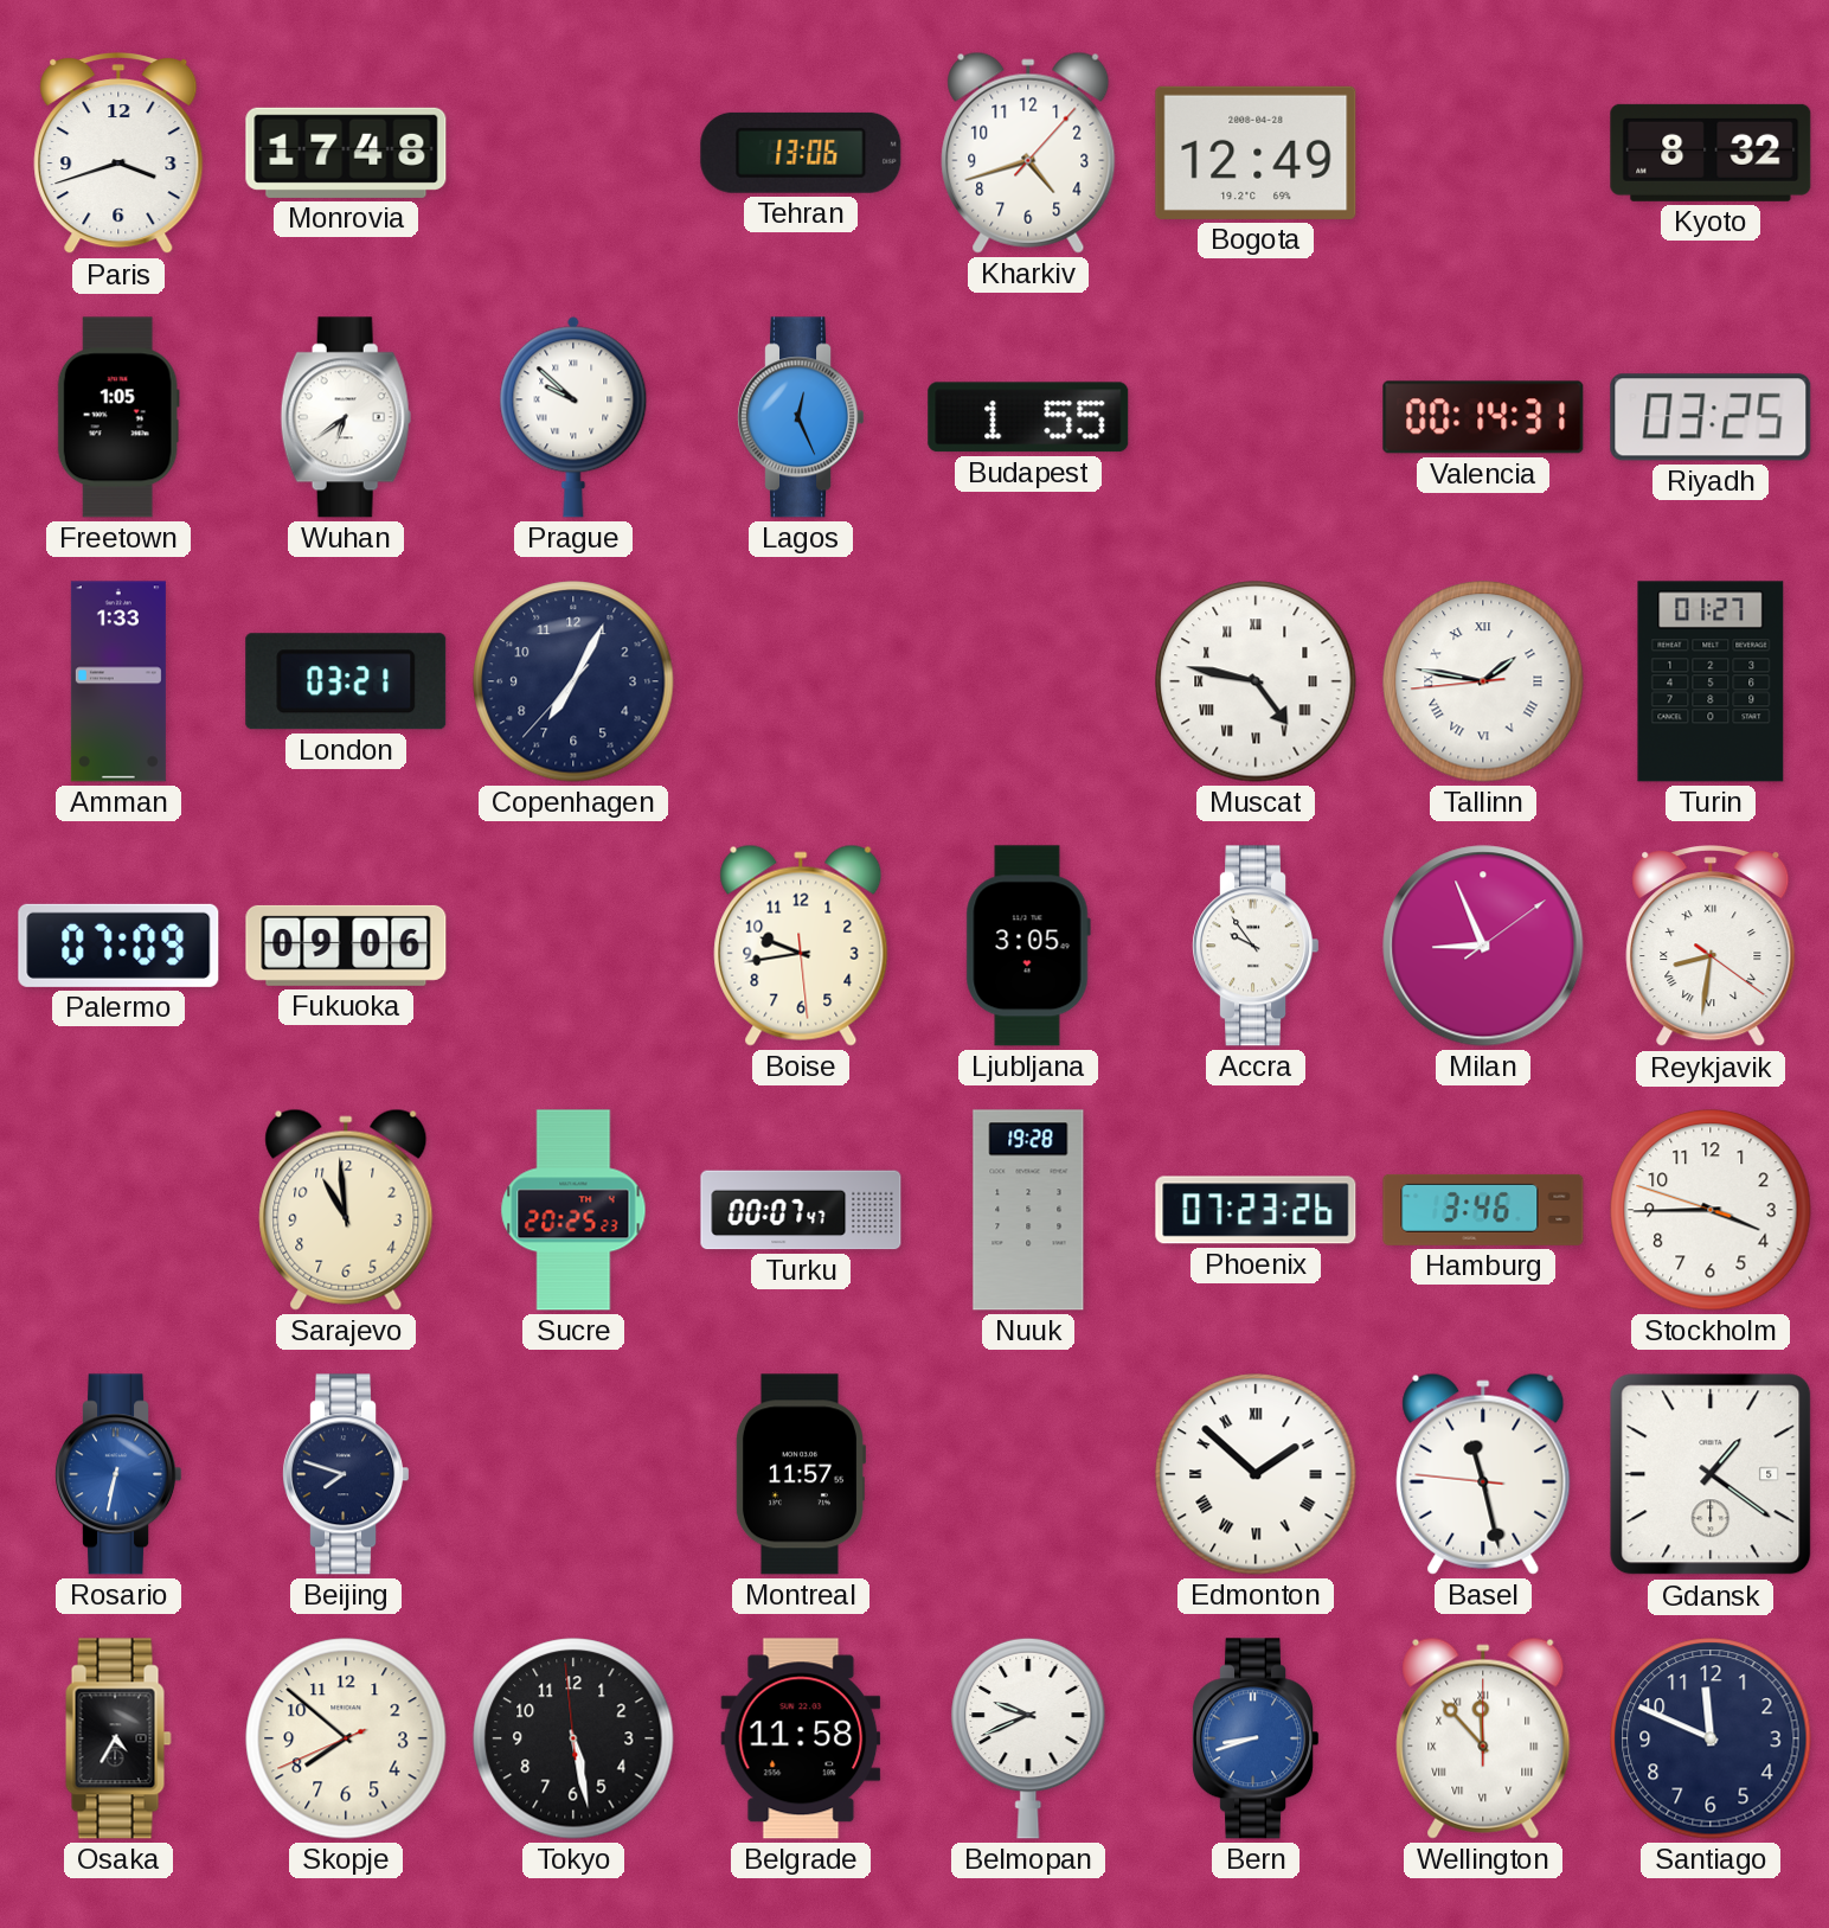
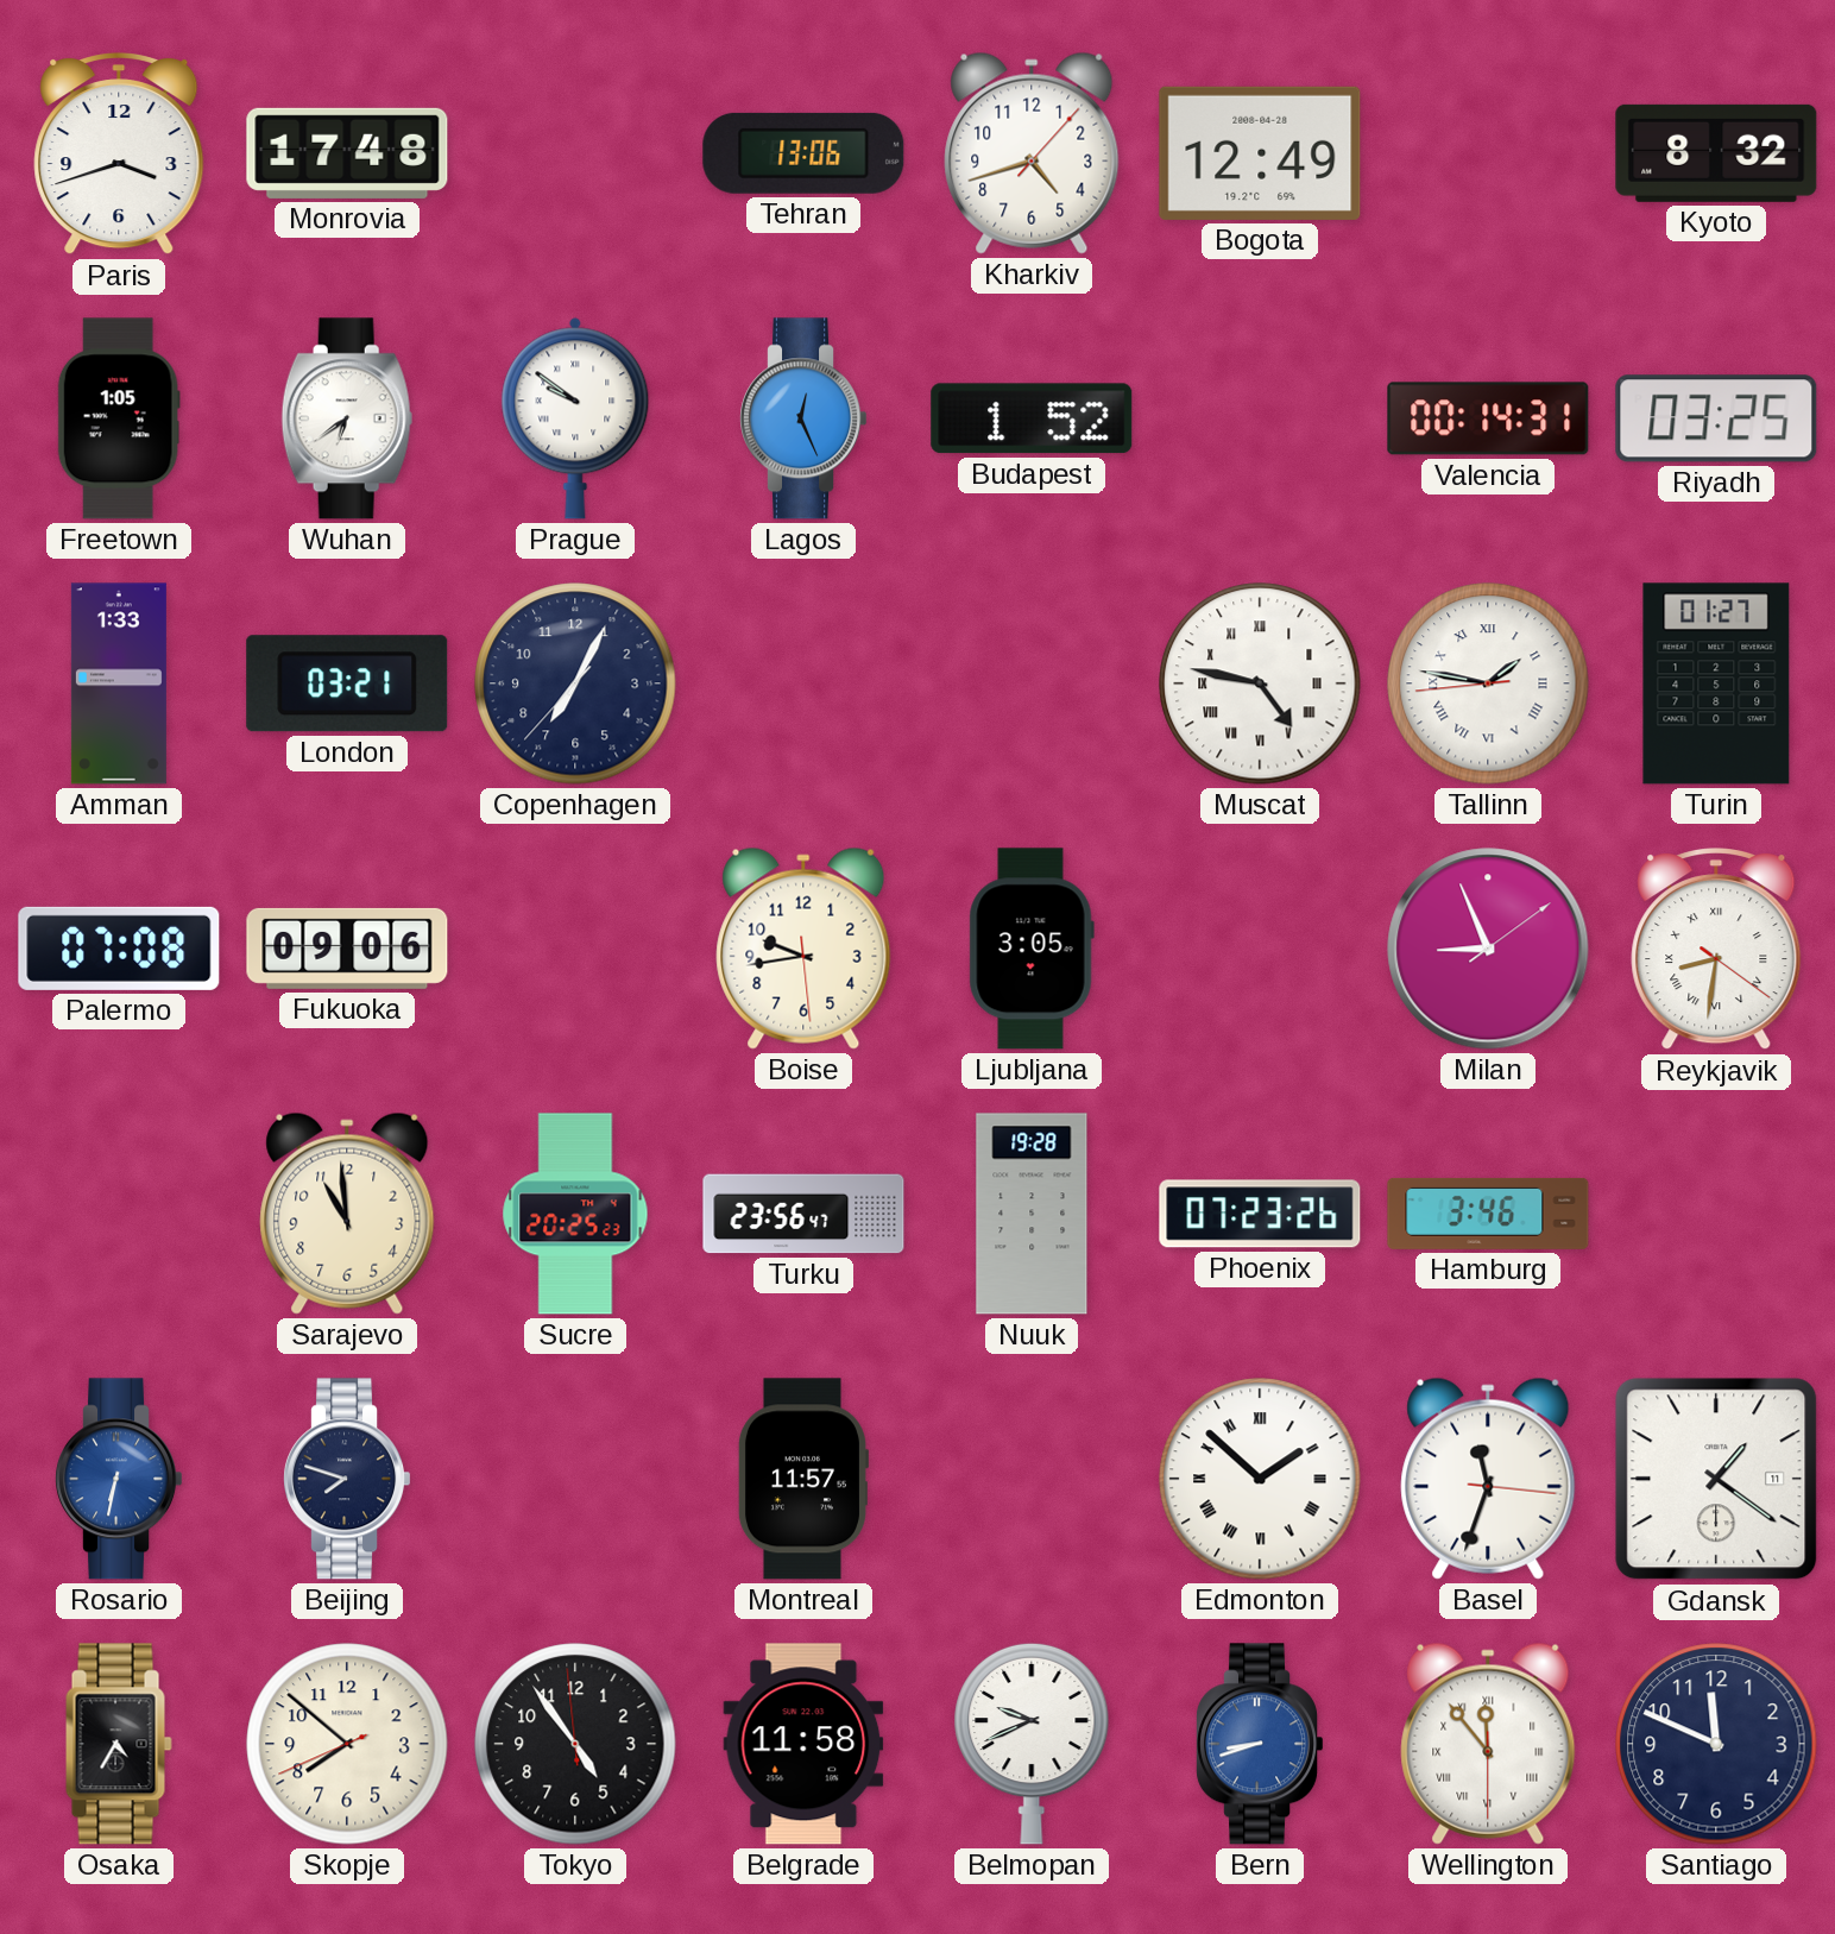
Prague: 9:52 -> 9:51
Budapest: 1:55 -> 1:52
Palermo: 07:09 -> 07:08
Accra: 9:54 -> none
Turku: 00:07 -> 23:56
Stockholm: 3:44 -> none
Basel: 11:27 -> 11:33
Gdansk date: 5 -> 11
Tokyo: 5:27 -> 4:53
Wellington: 11:53:00 -> 11:53:30
